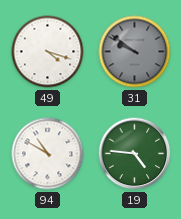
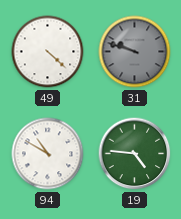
49: 4:18 -> 4:22
31: 9:51 -> 9:48
